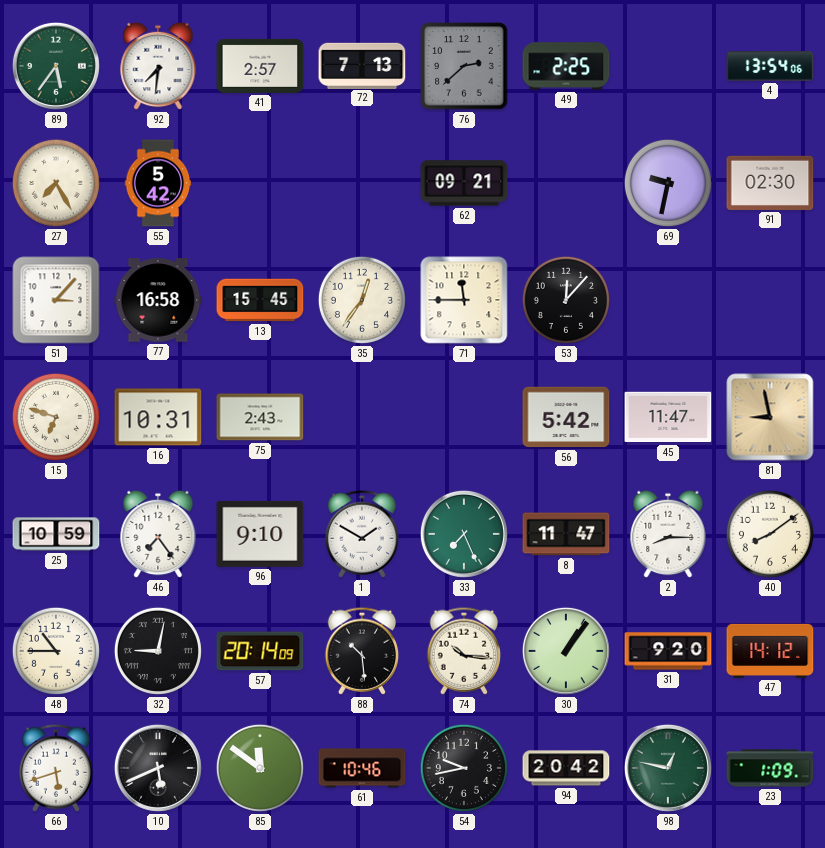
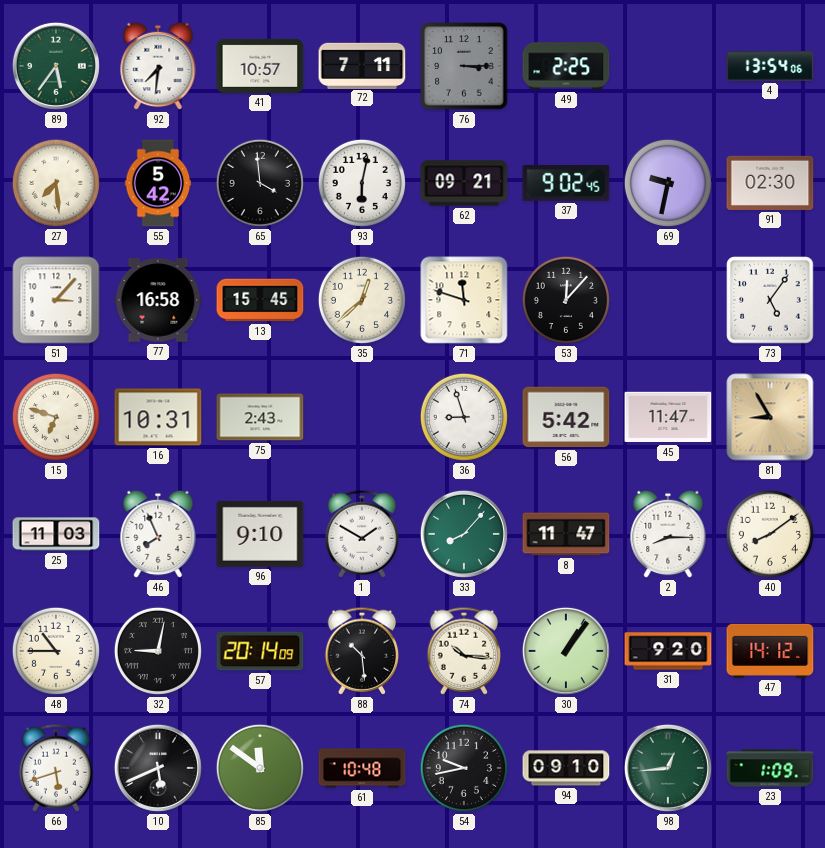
41: 2:57 -> 10:57
72: 7:13 -> 7:11
76: 2:38 -> 3:15
27: 7:25 -> 7:29
65: none -> 3:59
93: none -> 6:02
37: none -> 9:02
35: 12:36 -> 12:38
71: 11:45 -> 11:48
73: none -> 5:06
36: none -> 8:57
81: 8:58 -> 8:55
25: 10:59 -> 11:03
46: 7:24 -> 7:56
33: 7:26 -> 8:07
61: 10:46 -> 10:48
94: 20:42 -> 09:10
98: 12:47 -> 12:44
